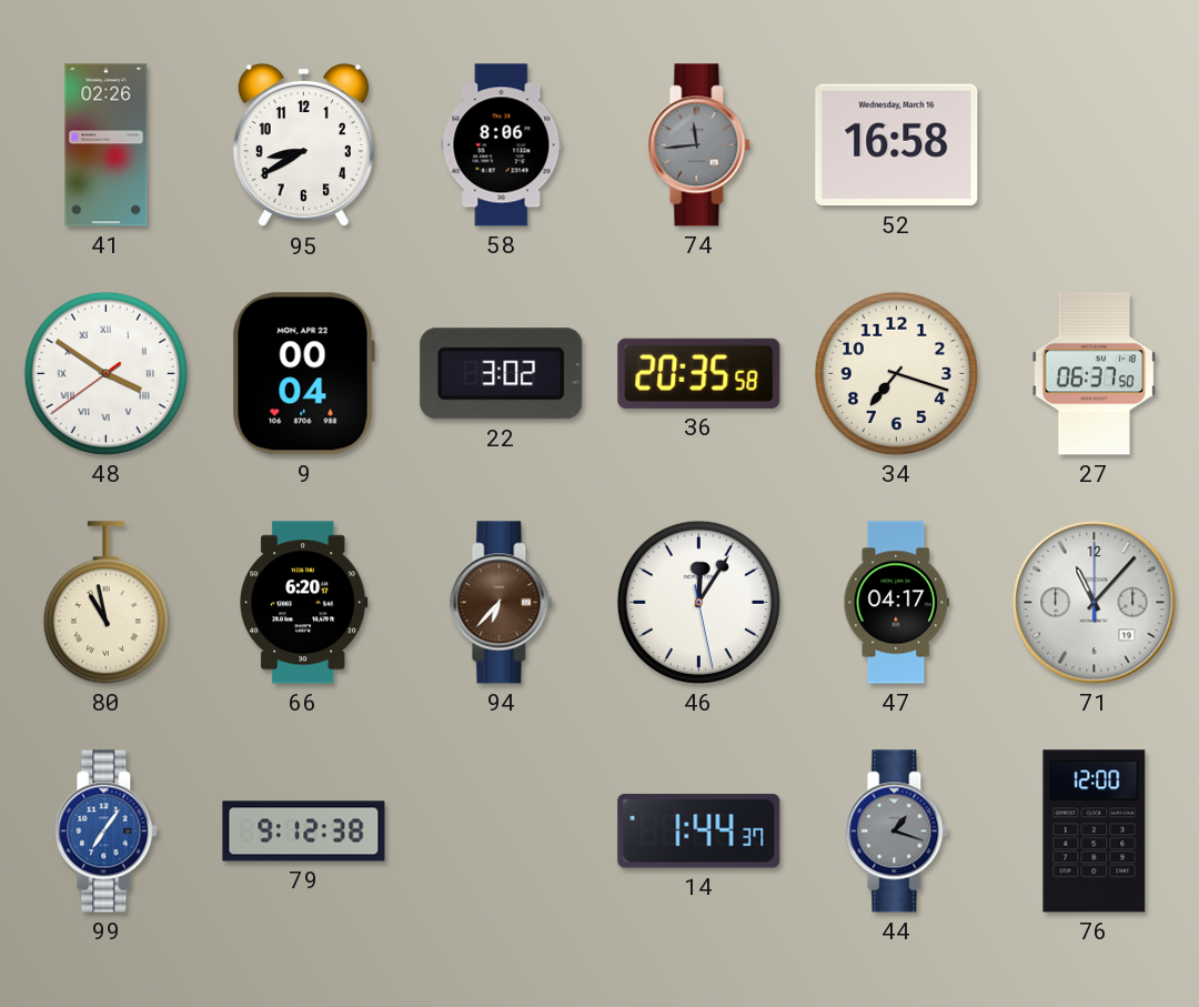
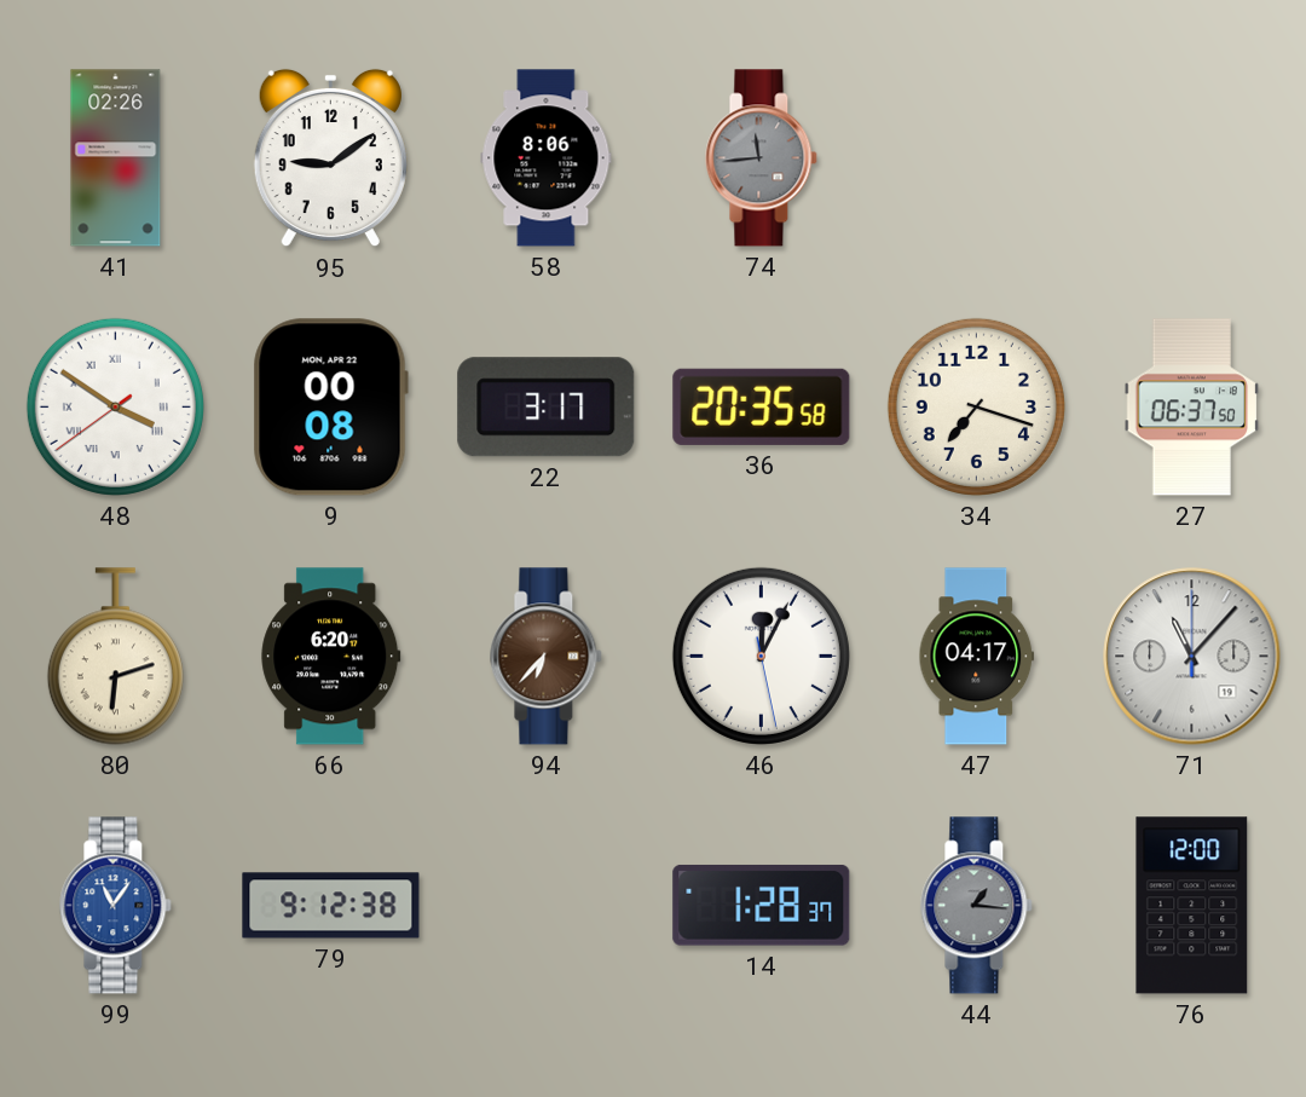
95: 8:40 -> 9:09
52: 16:58 -> none
9: 00:04 -> 00:08
22: 3:02 -> 3:17
80: 10:58 -> 6:12
46: 12:05 -> 12:04
99: 7:06 -> 11:06
14: 1:44 -> 1:28
44: 1:18 -> 1:16
